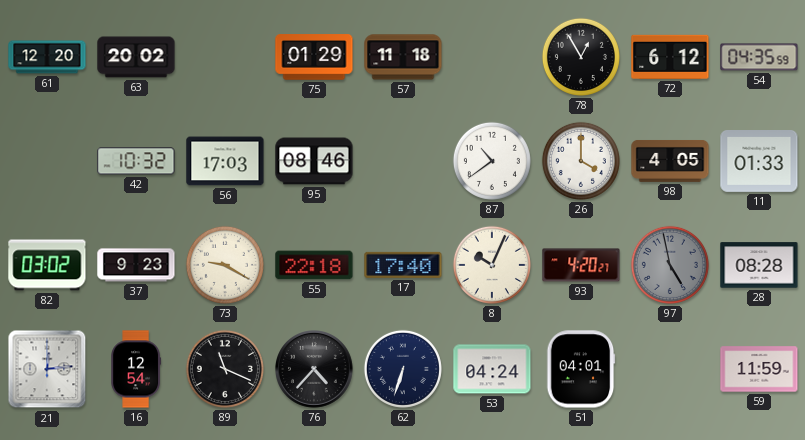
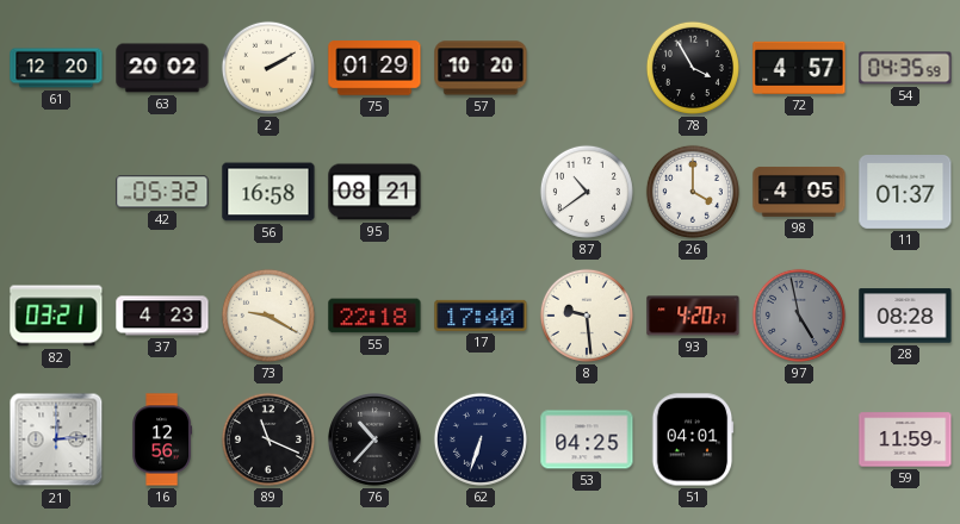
2: none -> 2:10
57: 11:18 -> 10:20
78: 12:55 -> 3:55
72: 6:12 -> 4:57
42: 10:32 -> 05:32
56: 17:03 -> 16:58
95: 08:46 -> 08:21
11: 01:33 -> 01:37
82: 03:02 -> 03:21
37: 9:23 -> 4:23
8: 10:04 -> 9:29
16: 12:54 -> 12:56
76: 4:37 -> 10:37
53: 04:24 -> 04:25
